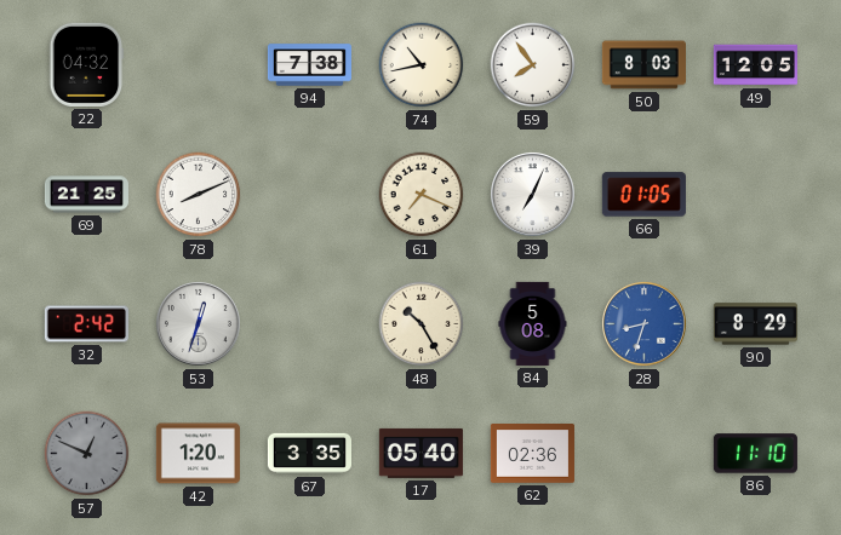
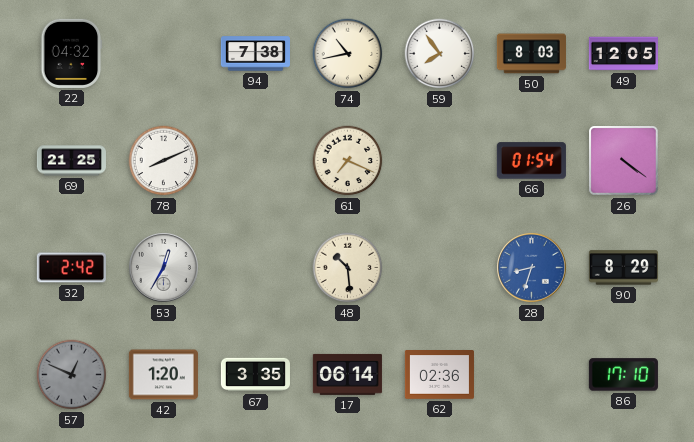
39: 7:04 -> none
66: 01:05 -> 01:54
26: none -> 4:21
53: 12:33 -> 12:35
48: 10:25 -> 10:29
84: 5:08 -> none
17: 05:40 -> 06:14
86: 11:10 -> 17:10
